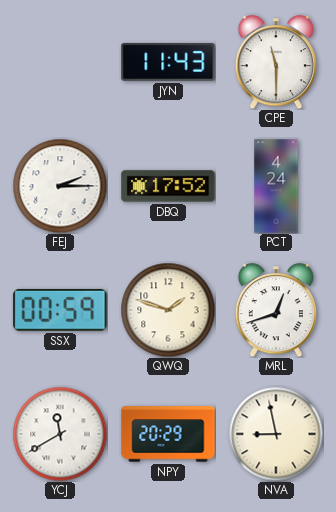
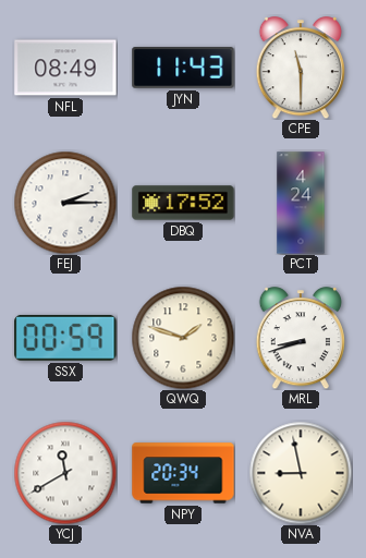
NFL: none -> 08:49
MRL: 12:42 -> 8:42
NPY: 20:29 -> 20:34
